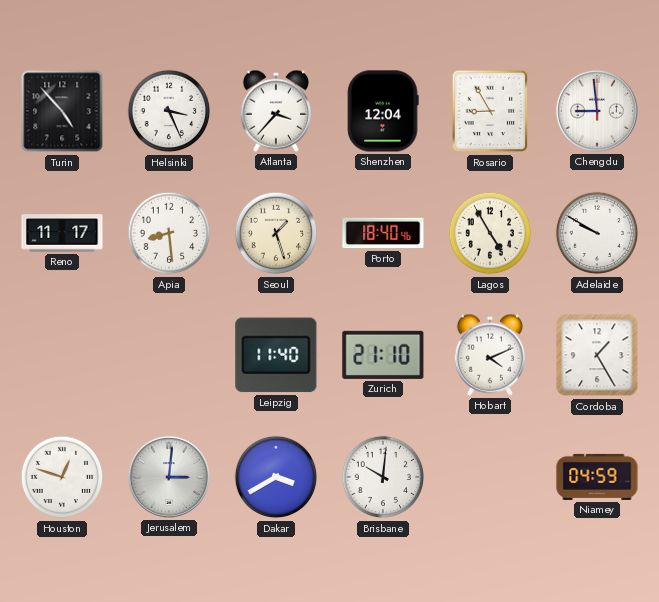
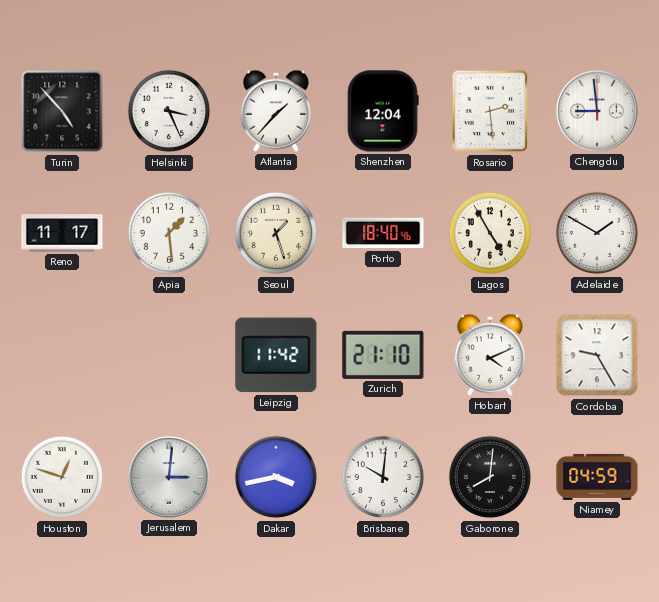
Atlanta: 3:37 -> 1:37
Rosario: 8:55 -> 2:29
Apia: 8:29 -> 1:29
Adelaide: 9:50 -> 1:50
Leipzig: 11:40 -> 11:42
Cordoba: 1:25 -> 9:25
Dakar: 3:40 -> 3:43
Gaborone: none -> 8:01
